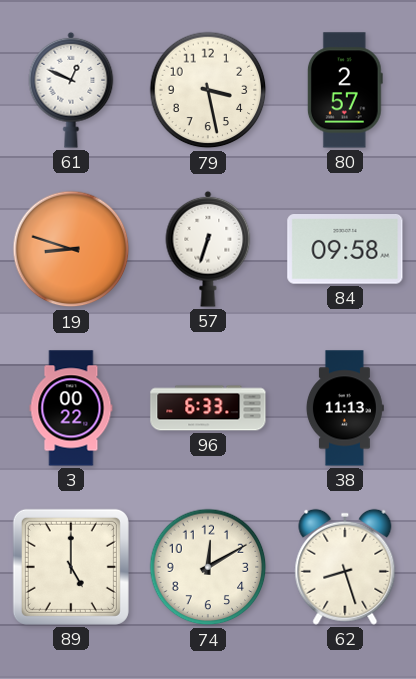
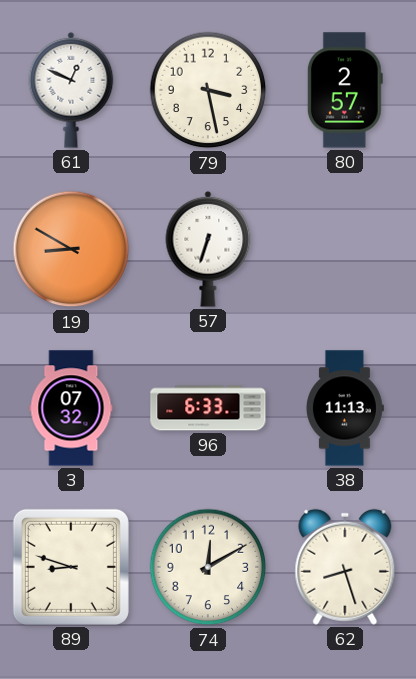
19: 8:48 -> 8:50
84: 09:58 -> none
3: 00:22 -> 07:32
89: 5:00 -> 8:48
